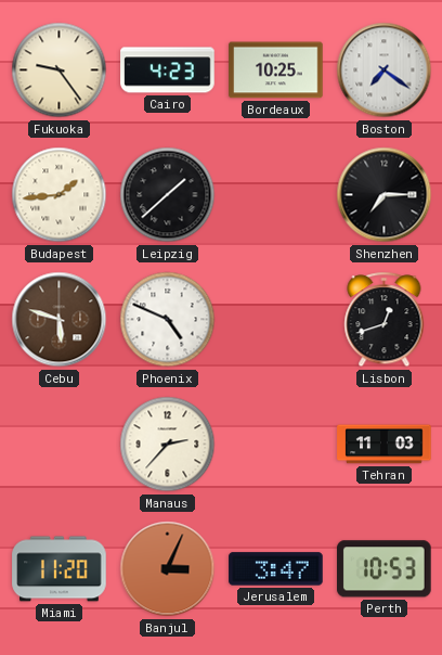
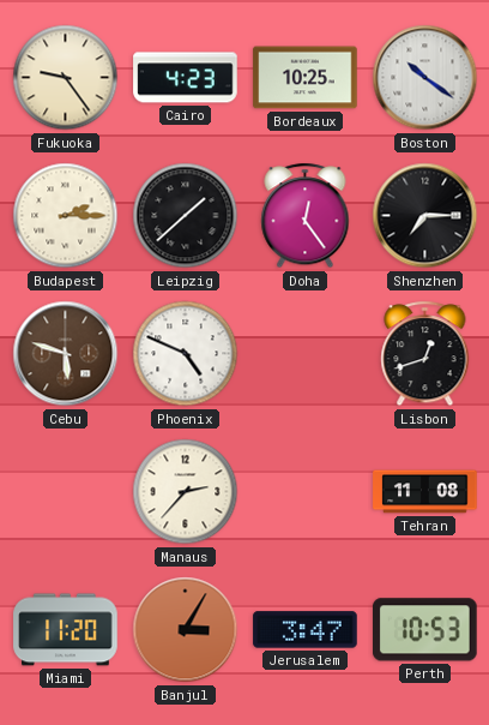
Boston: 7:21 -> 10:21
Budapest: 1:44 -> 2:15
Doha: none -> 12:24
Tehran: 11:03 -> 11:08
Banjul: 3:04 -> 3:05
